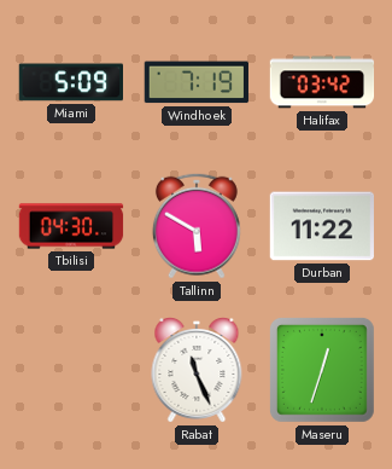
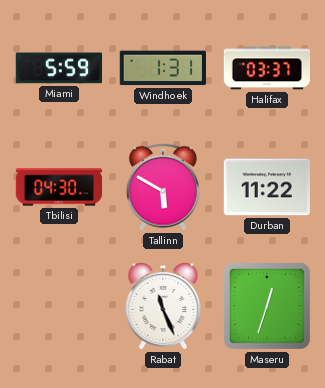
Miami: 5:09 -> 5:59
Windhoek: 7:19 -> 1:31
Halifax: 03:42 -> 03:37
